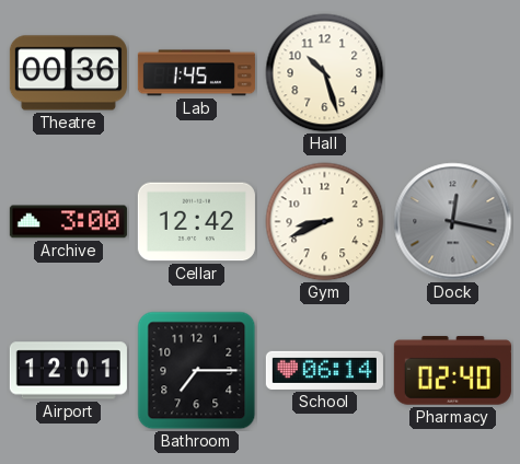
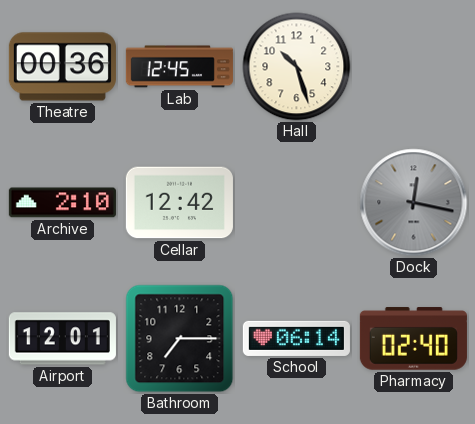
Lab: 1:45 -> 12:45
Archive: 3:00 -> 2:10
Gym: 8:41 -> none
